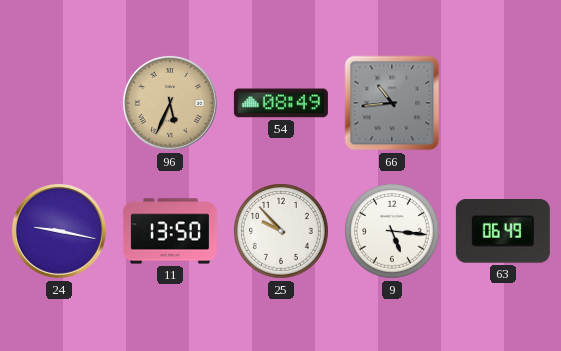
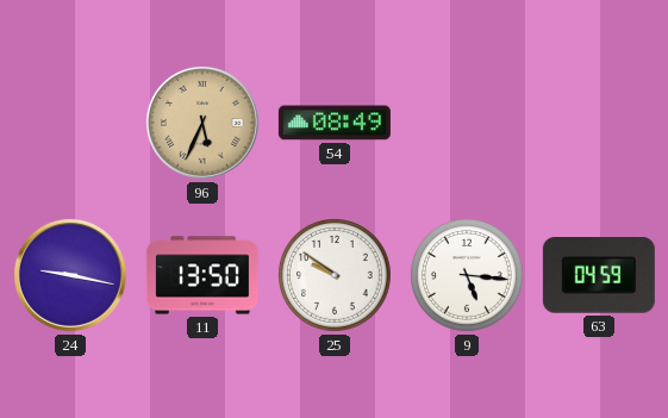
66: 10:44 -> none
25: 9:53 -> 9:51
63: 06:49 -> 04:59
